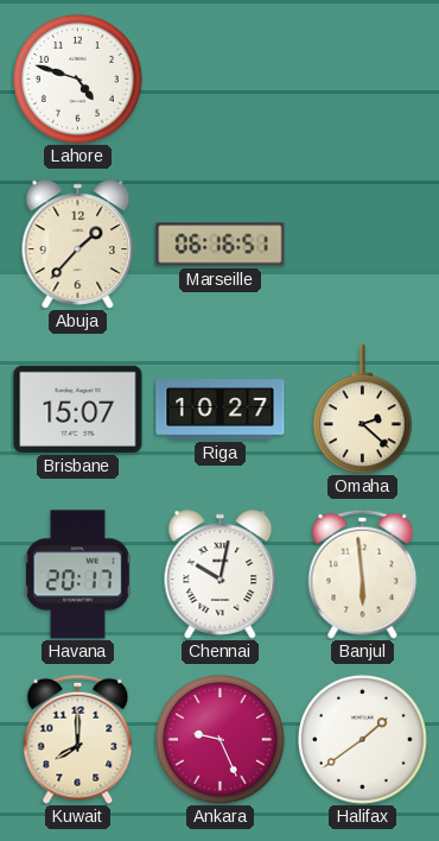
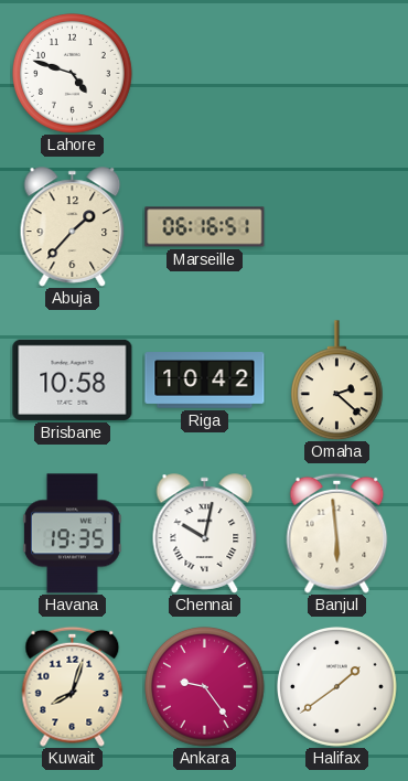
Brisbane: 15:07 -> 10:58
Riga: 10:27 -> 10:42
Havana: 20:17 -> 19:35
Kuwait: 8:00 -> 8:03
Ankara: 9:26 -> 9:24
